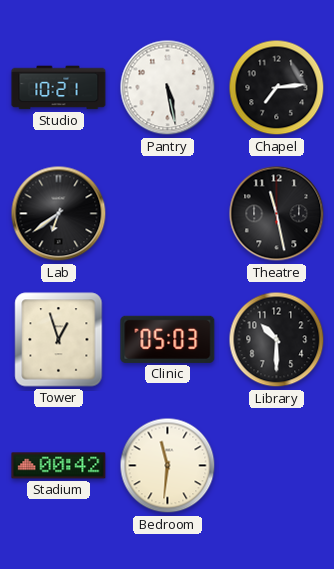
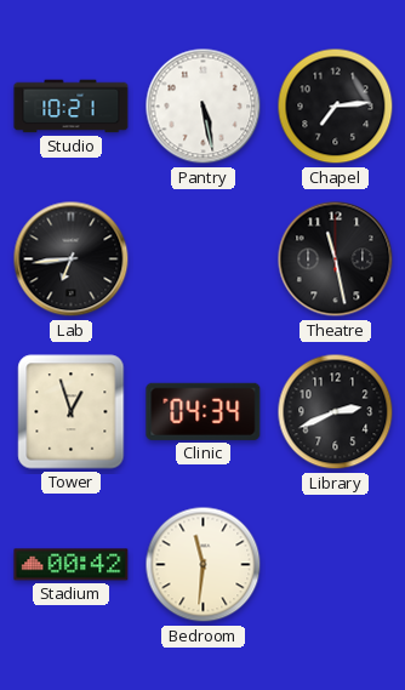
Lab: 6:39 -> 6:44
Clinic: 05:03 -> 04:34
Library: 10:30 -> 2:41
